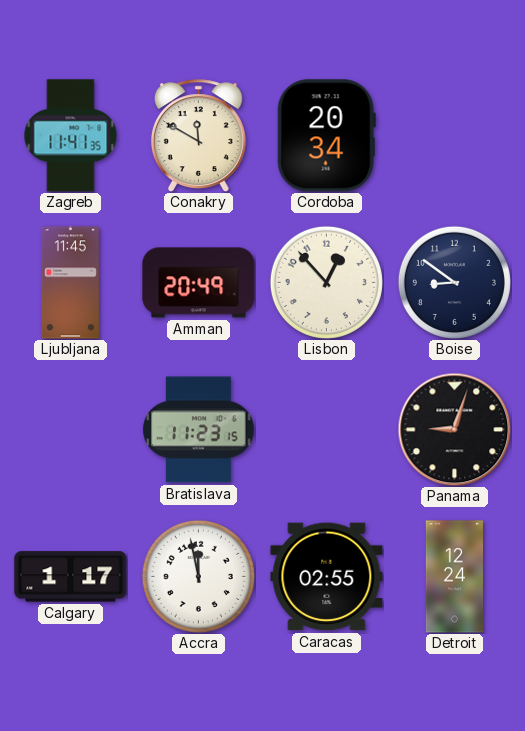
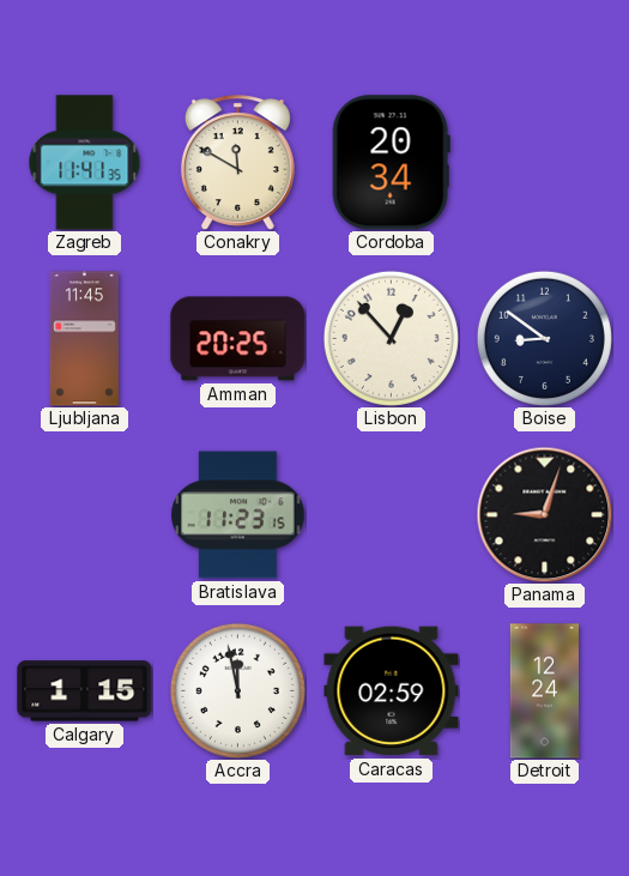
Amman: 20:49 -> 20:25
Calgary: 1:17 -> 1:15
Caracas: 02:55 -> 02:59
